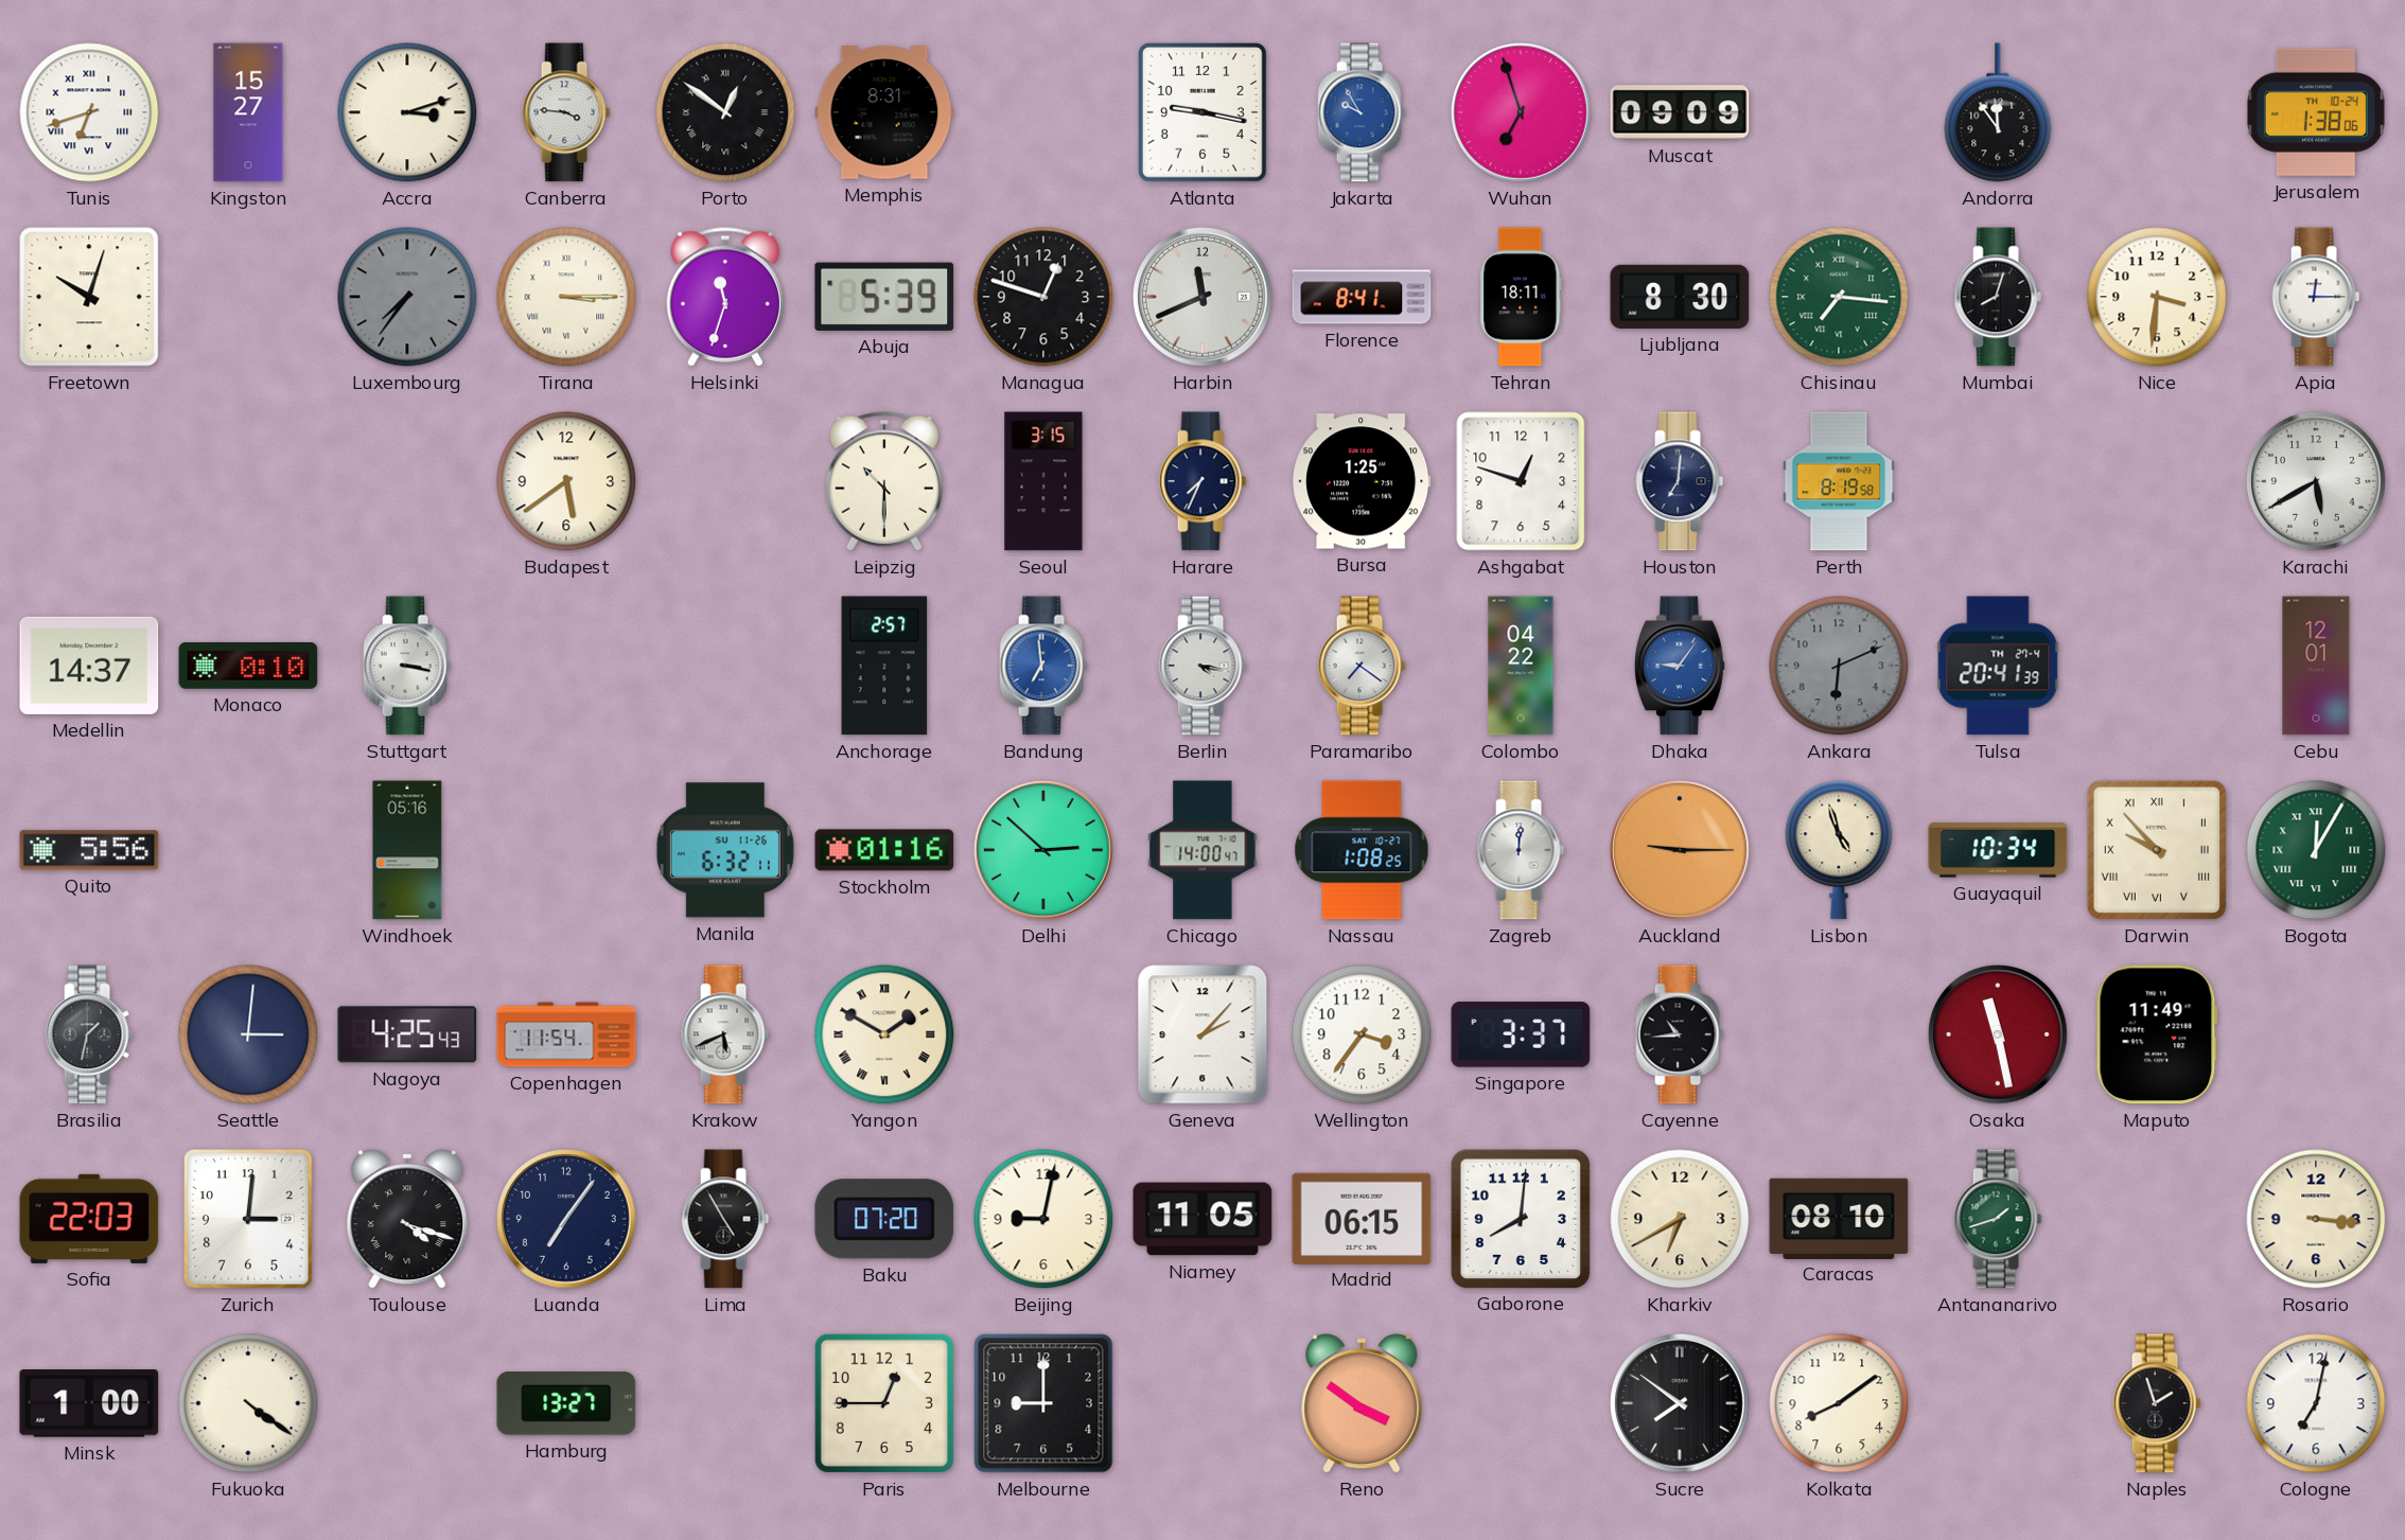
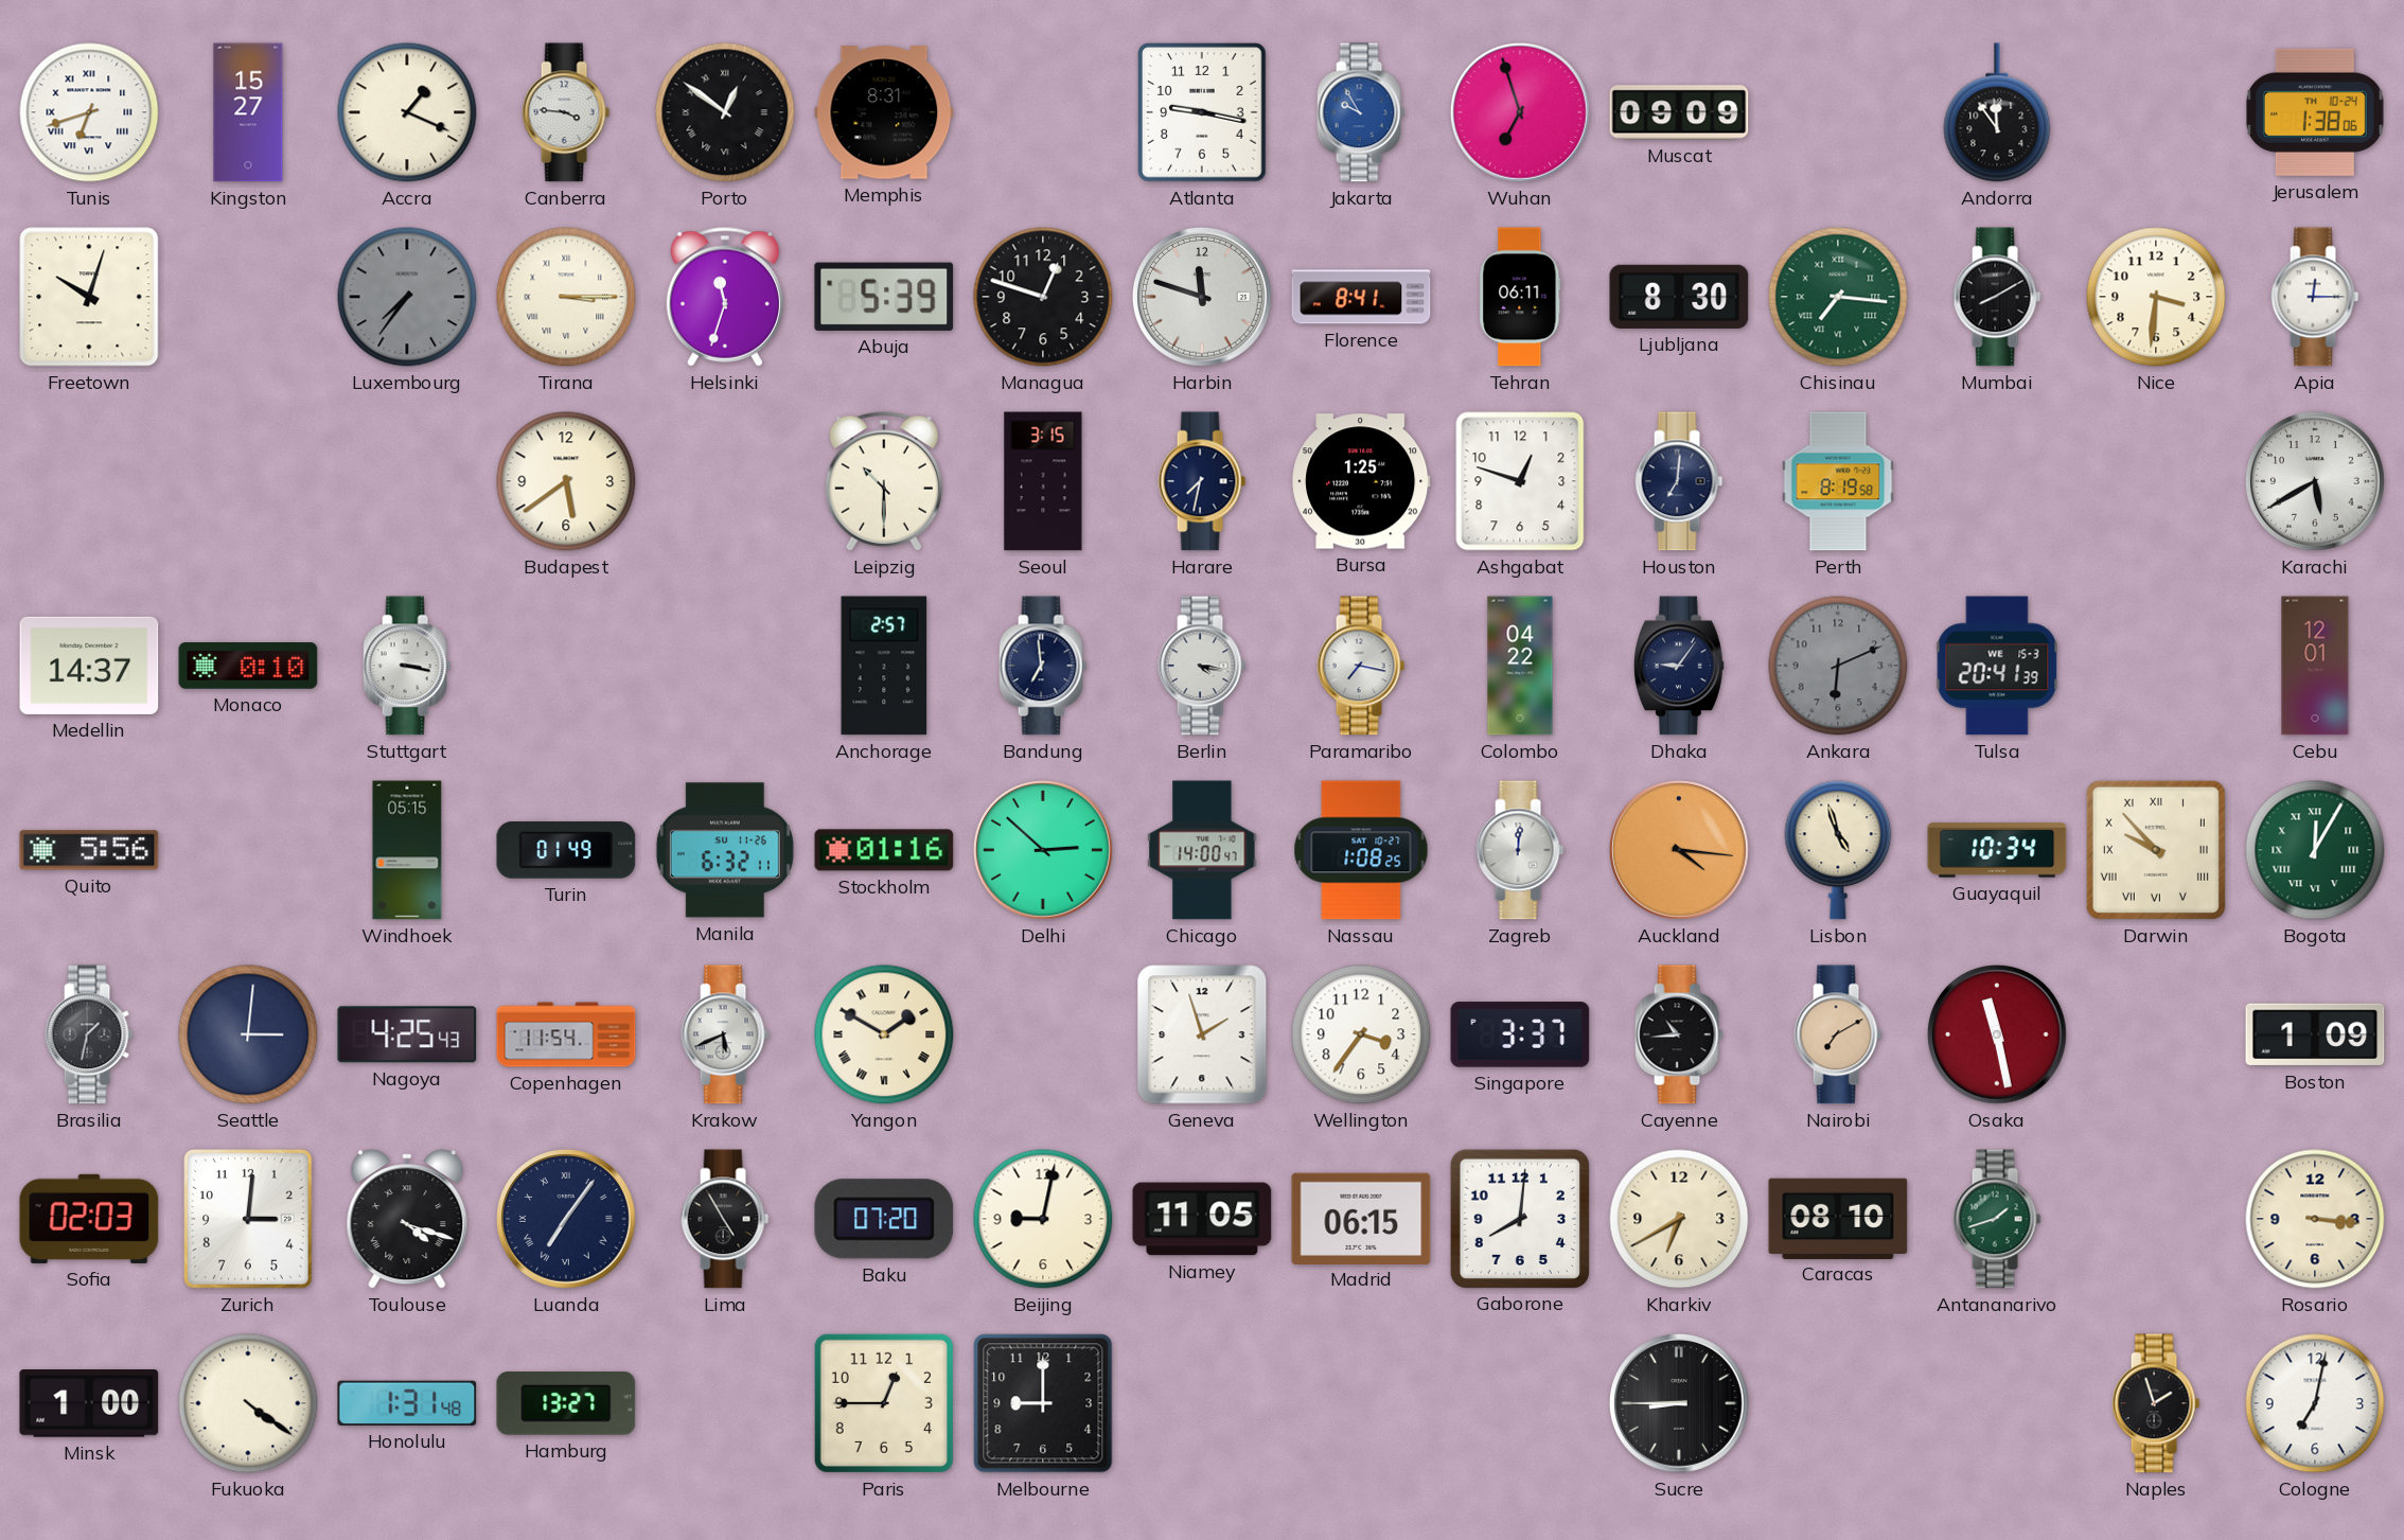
Accra: 3:12 -> 1:19
Harbin: 11:41 -> 11:48
Tehran: 18:11 -> 06:11
Mumbai: 8:03 -> 8:10
Harare: 7:34 -> 7:32
Bandung dial: blue -> navy
Paramaribo: 7:21 -> 7:17
Dhaka dial: blue -> navy
Tulsa date: TH 27-4 -> WE 15-3
Windhoek: 05:16 -> 05:15
Turin: none -> 01:49
Auckland: 9:15 -> 4:16
Geneva: 2:07 -> 1:57
Nairobi: none -> 7:10
Maputo: 11:49 -> none
Boston: none -> 1:09
Sofia: 22:03 -> 02:03
Luanda numerals: Arabic -> Roman
Honolulu: none -> 1:31
Reno: 3:51 -> none
Sucre: 7:51 -> 8:45
Kolkata: 8:09 -> none
